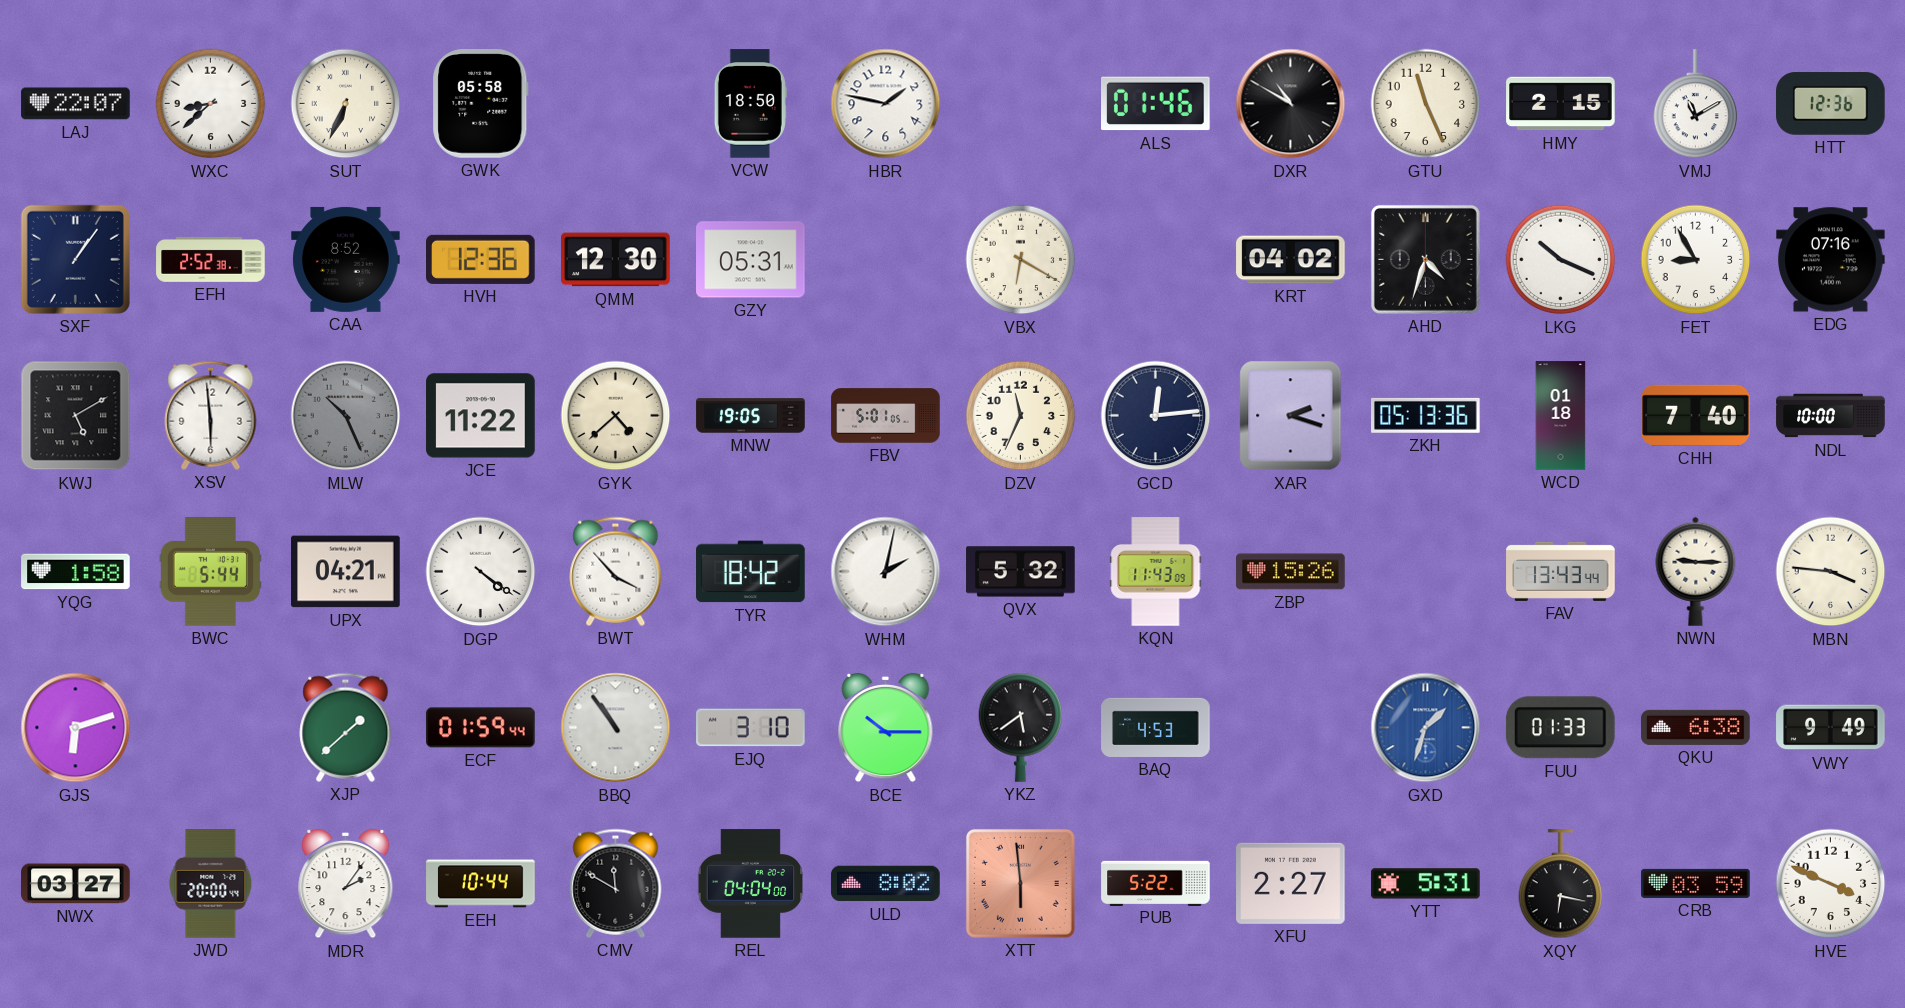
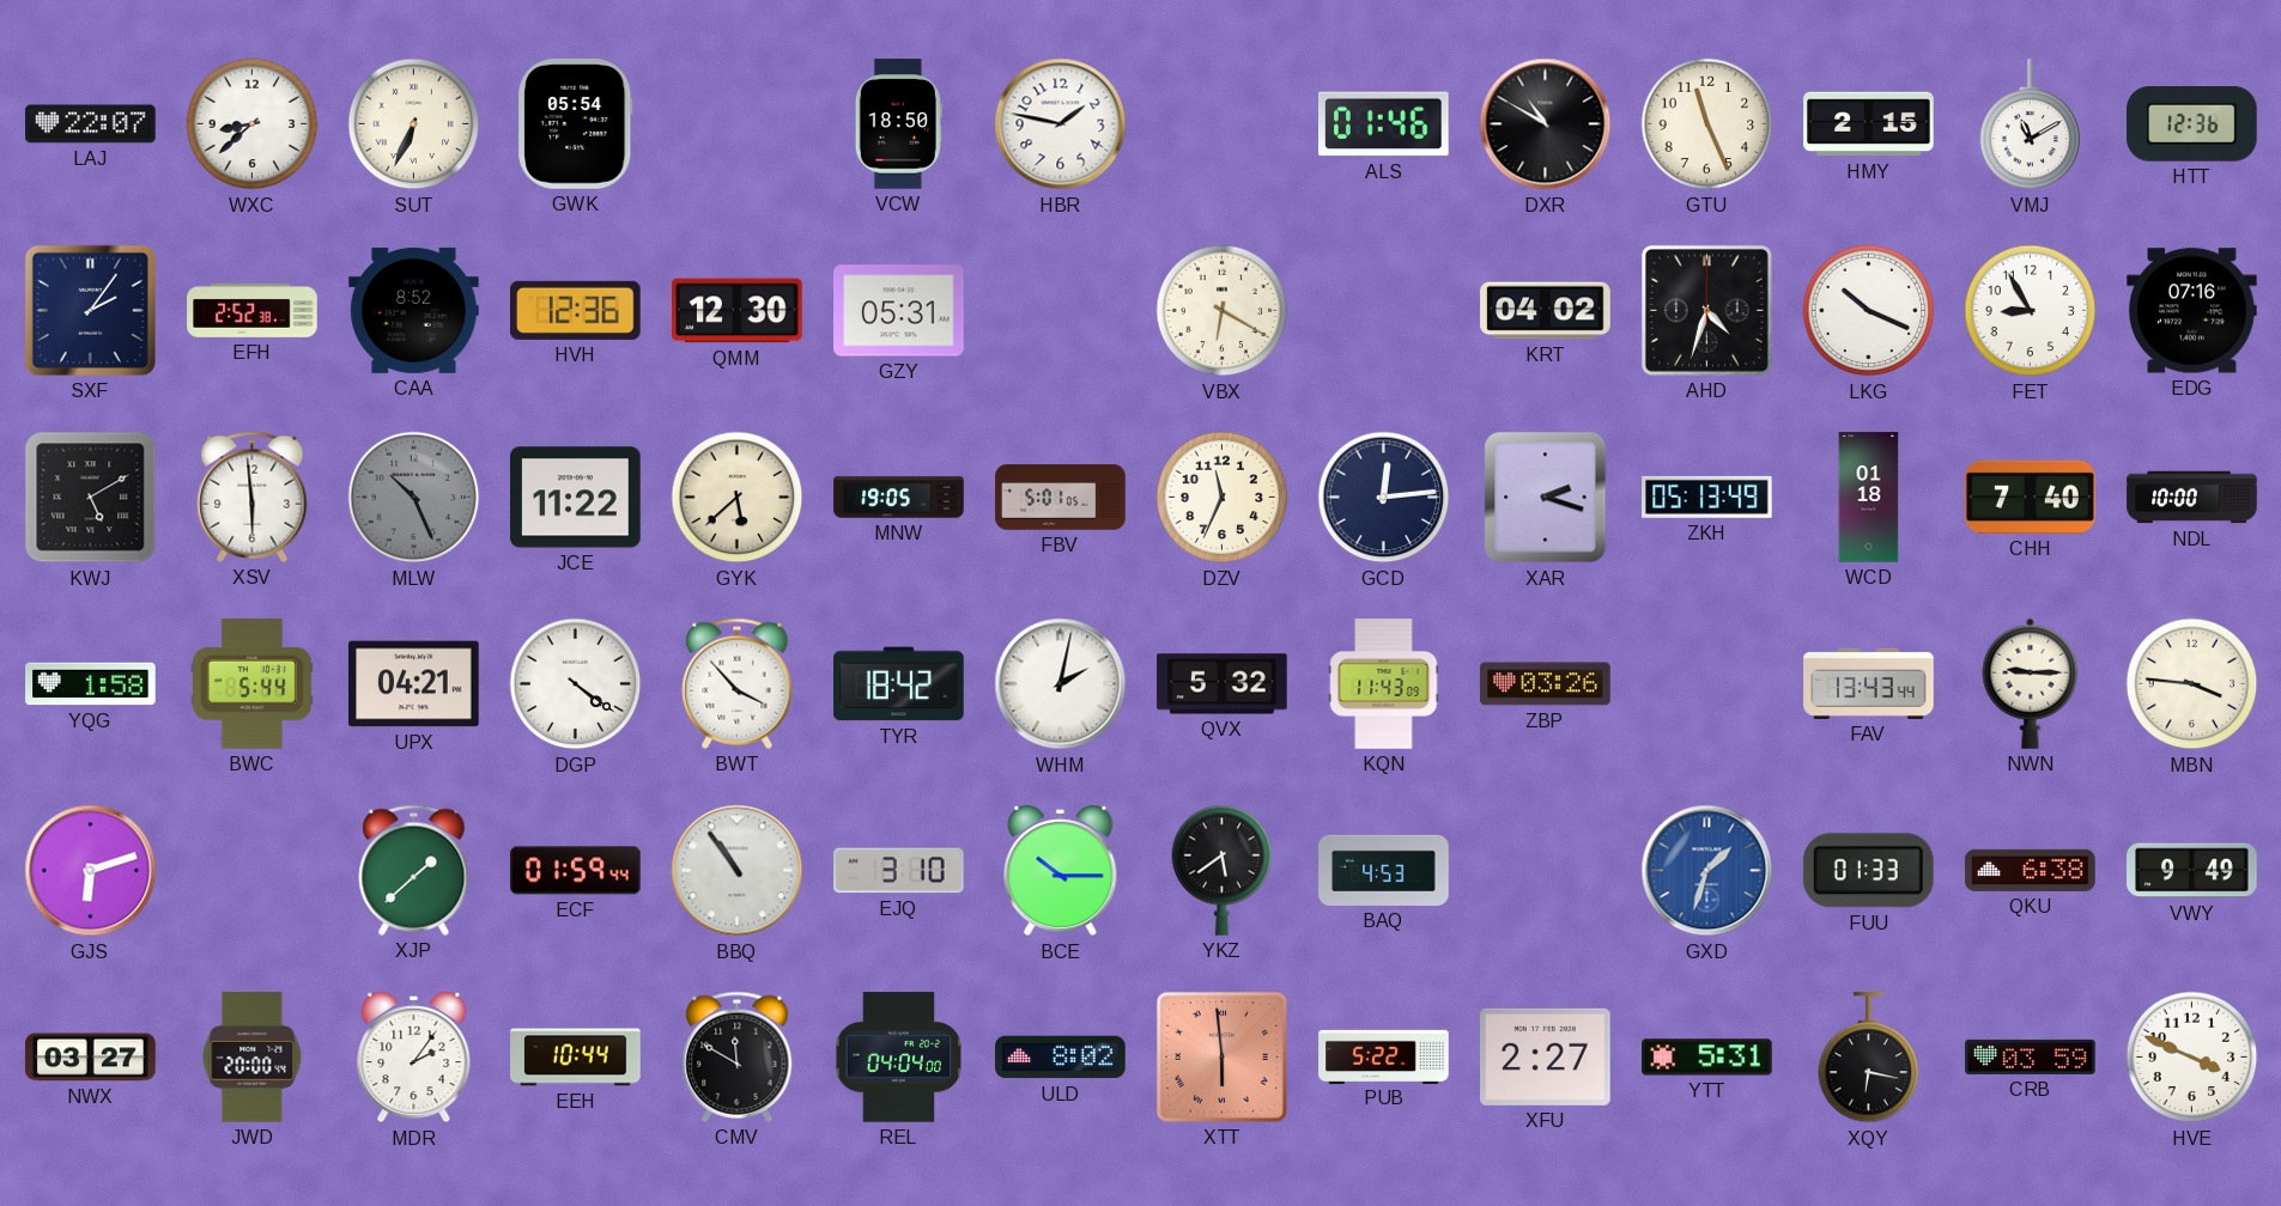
GWK: 05:58 -> 05:54
SXF: 1:06 -> 2:06
GYK: 4:38 -> 5:38
ZKH: 05:13:36 -> 05:13:49
ZBP: 15:26 -> 03:26
